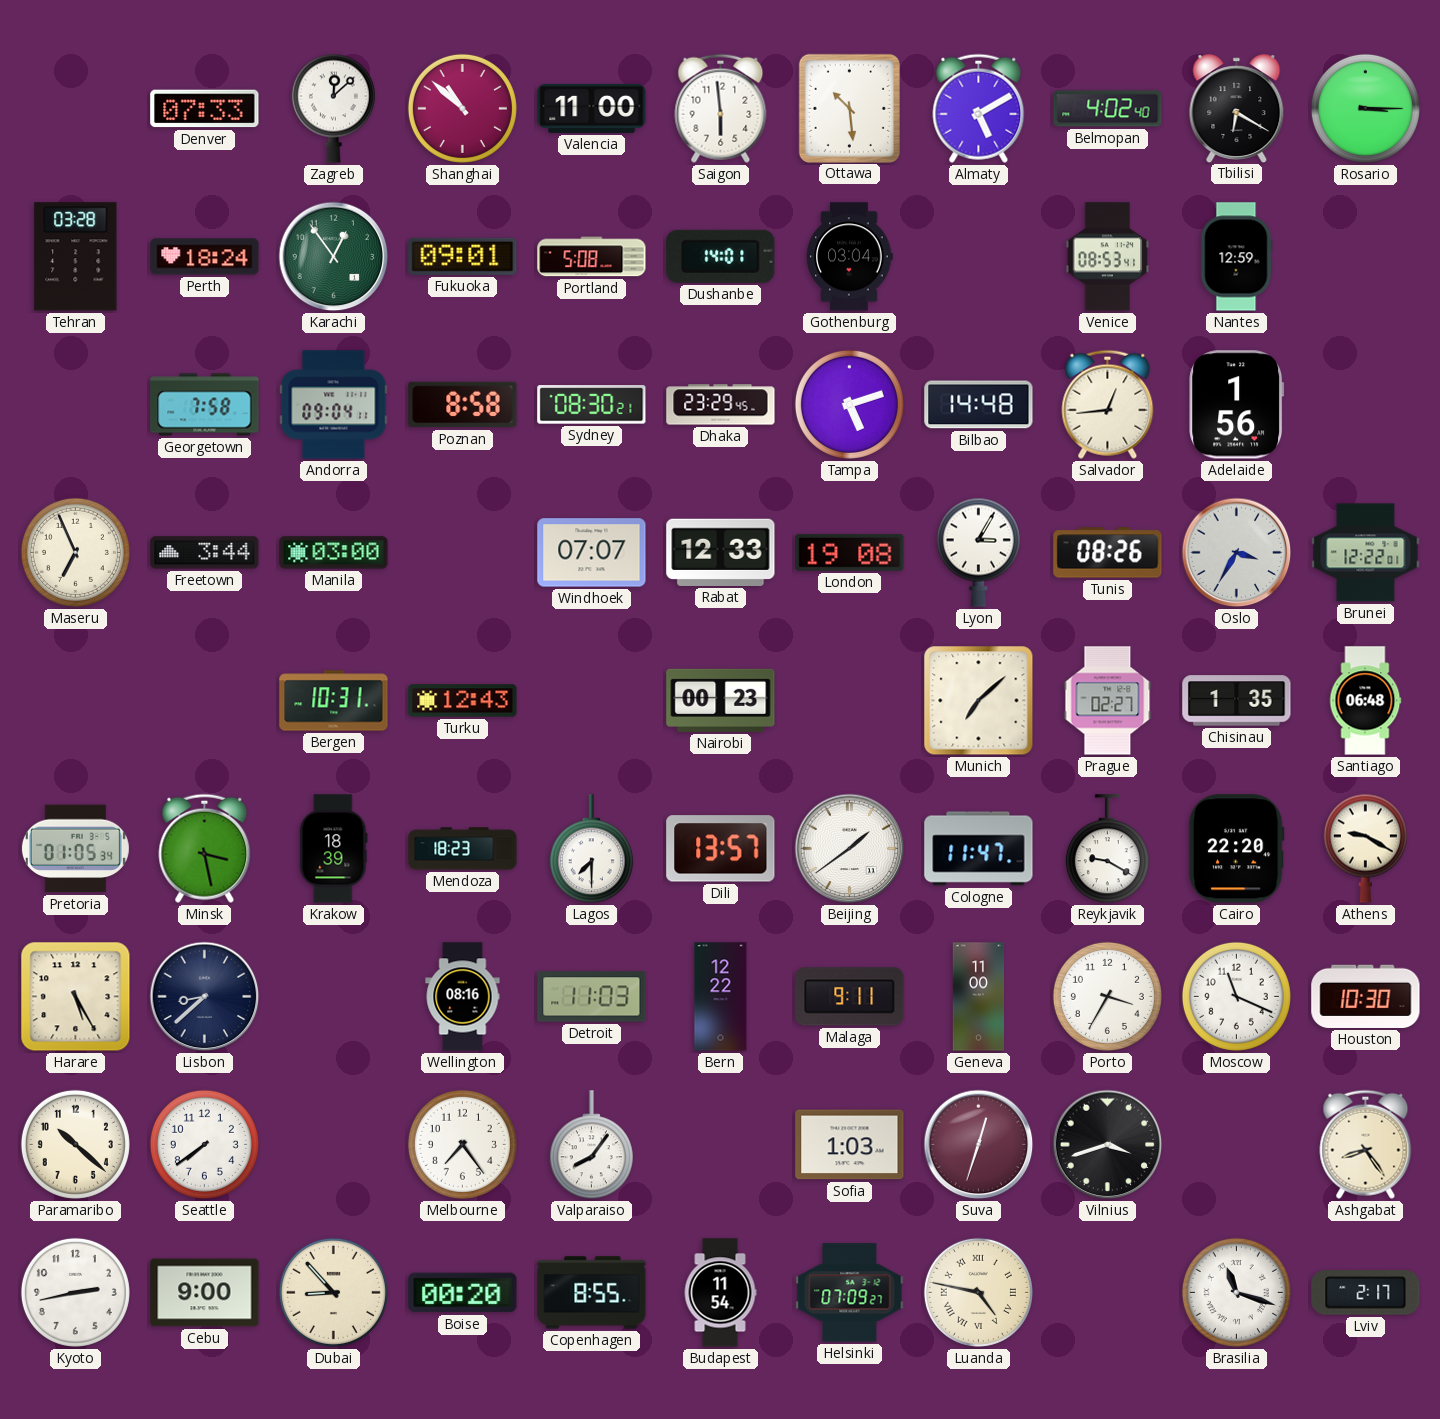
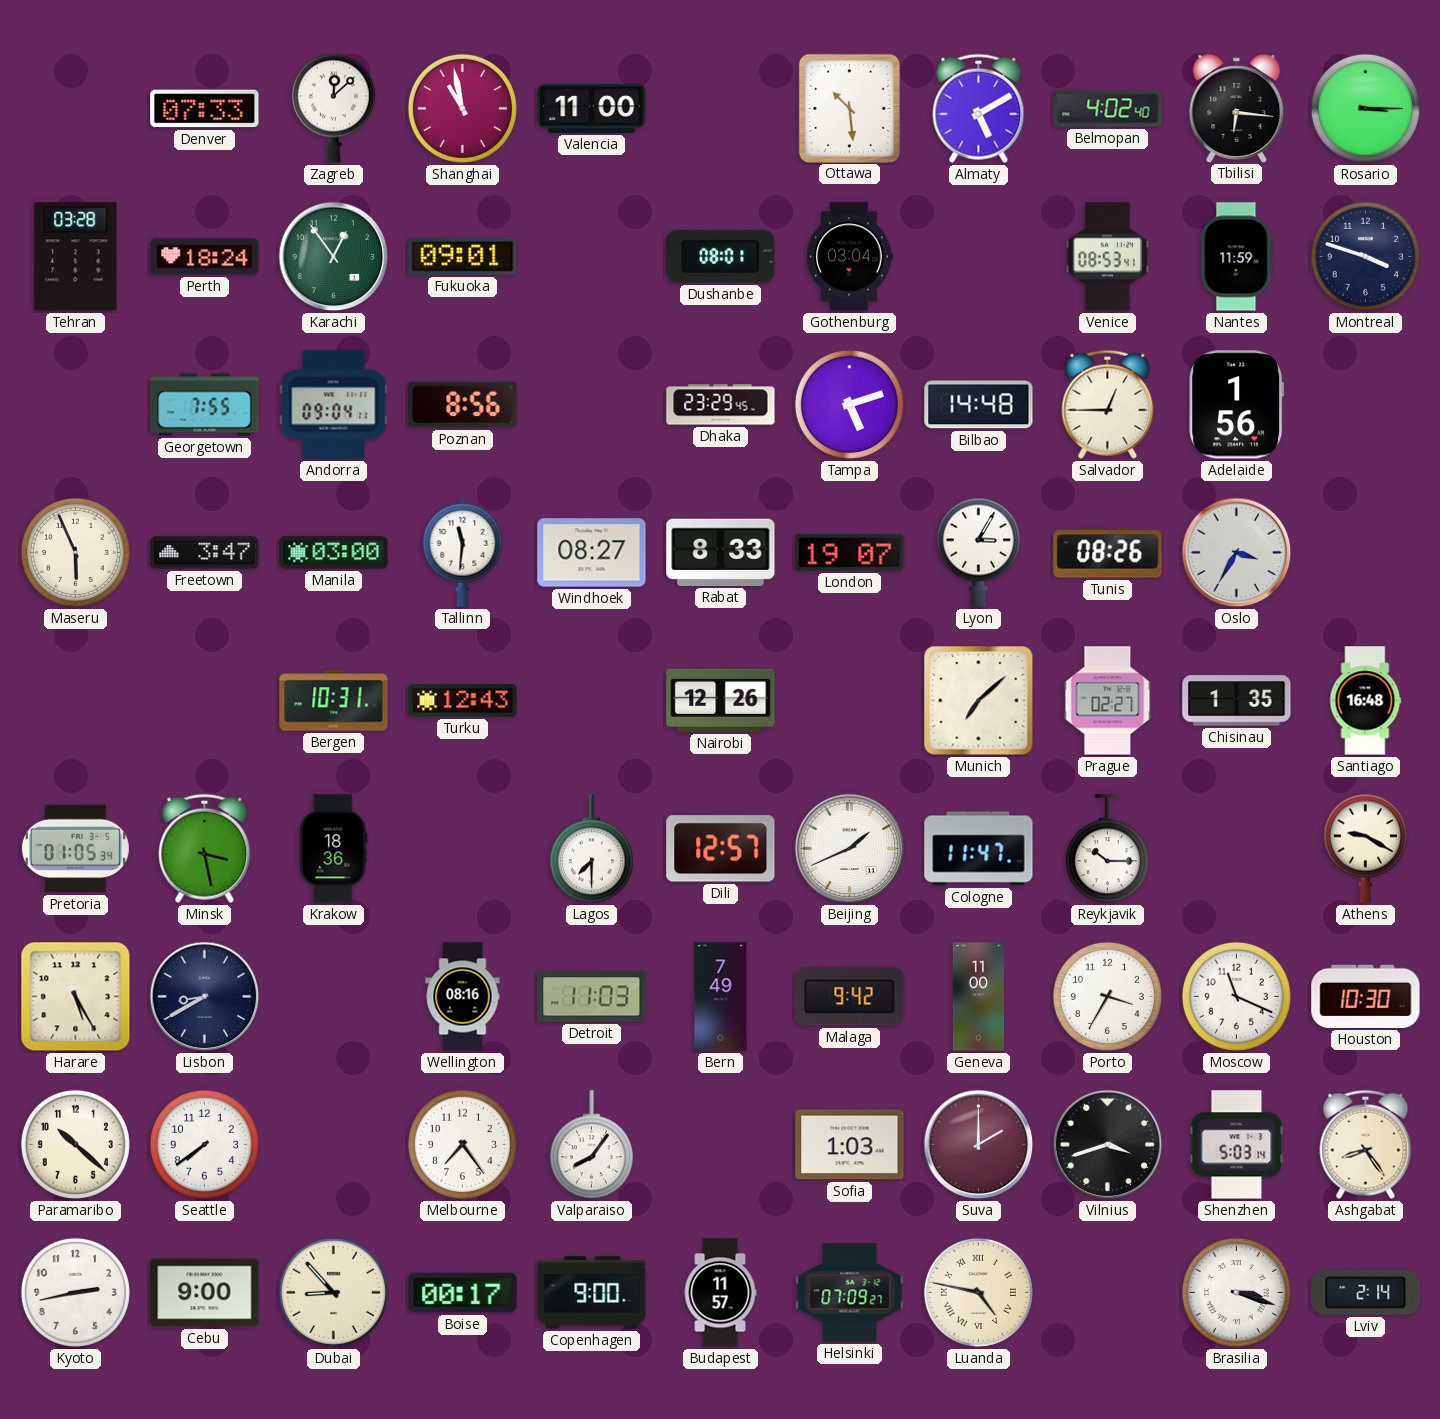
Shanghai: 10:52 -> 10:58
Saigon: 5:59 -> none
Tbilisi: 6:20 -> 6:16
Portland: 5:08 -> none
Dushanbe: 14:01 -> 08:01
Nantes: 12:59 -> 11:59
Montreal: none -> 3:48
Georgetown: 7:58 -> 7:55
Poznan: 8:58 -> 8:56
Sydney: 08:30 -> none
Salvador: 12:44 -> 12:45
Maseru: 6:56 -> 5:56
Freetown: 3:44 -> 3:47
Tallinn: none -> 11:31
Windhoek: 07:07 -> 08:27
Rabat: 12:33 -> 8:33
London: 19:08 -> 19:07
Brunei: 12:22 -> none
Nairobi: 00:23 -> 12:26
Santiago: 06:48 -> 16:48
Krakow: 18:39 -> 18:36
Mendoza: 18:23 -> none
Dili: 13:57 -> 12:57
Beijing: 1:39 -> 1:41
Reykjavik: 9:20 -> 10:15
Cairo: 22:20 -> none
Lisbon: 8:38 -> 8:40
Bern: 12:22 -> 7:49
Malaga: 9:11 -> 9:42
Suva: 12:33 -> 2:00
Shenzhen: none -> 5:03
Boise: 00:20 -> 00:17
Copenhagen: 8:55 -> 9:00
Budapest: 11:54 -> 11:57
Brasilia: 11:18 -> 3:18
Lviv: 2:17 -> 2:14
